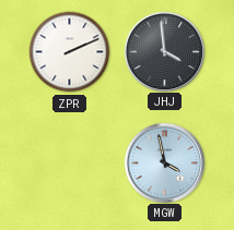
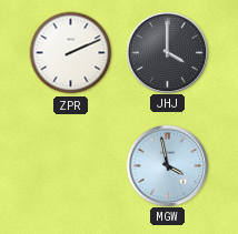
JHJ: 3:59 -> 4:00
